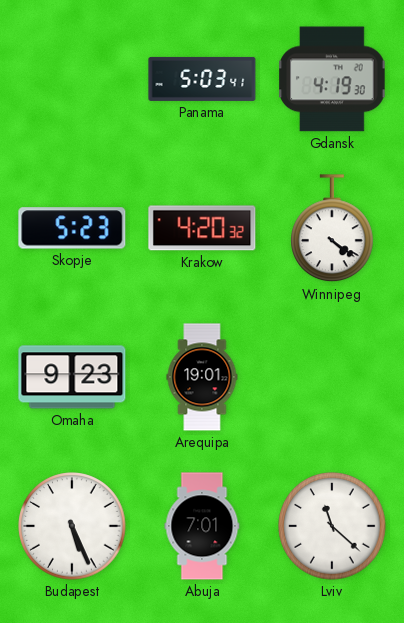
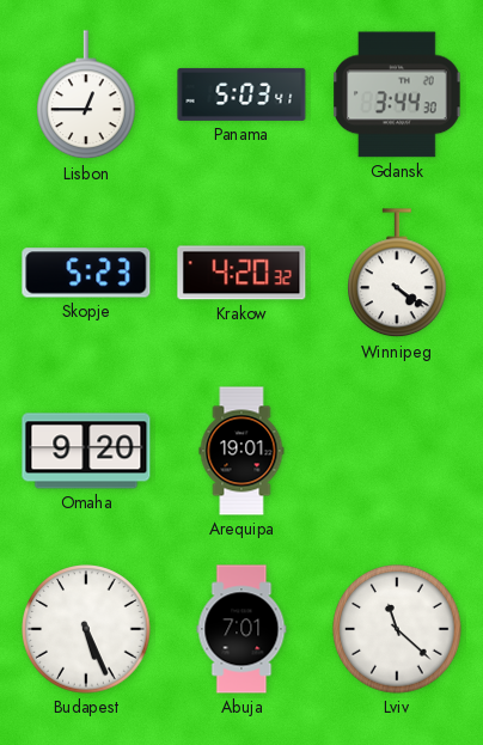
Lisbon: none -> 12:45
Gdansk: 4:19 -> 3:44
Omaha: 9:23 -> 9:20
